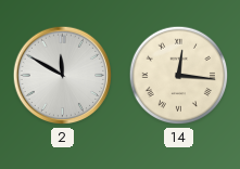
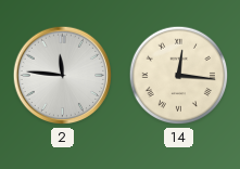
2: 11:50 -> 11:46
